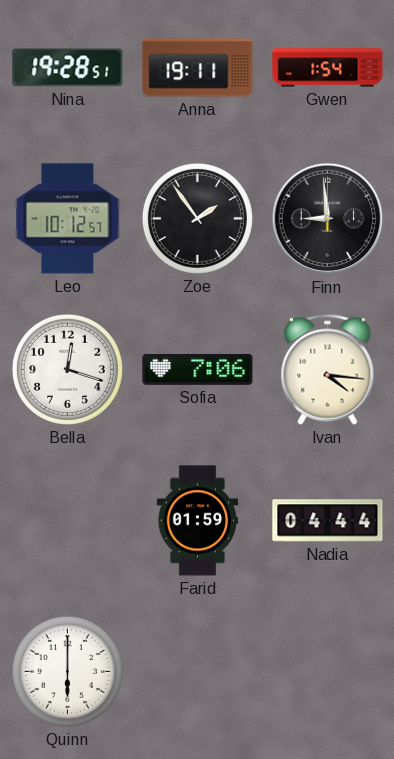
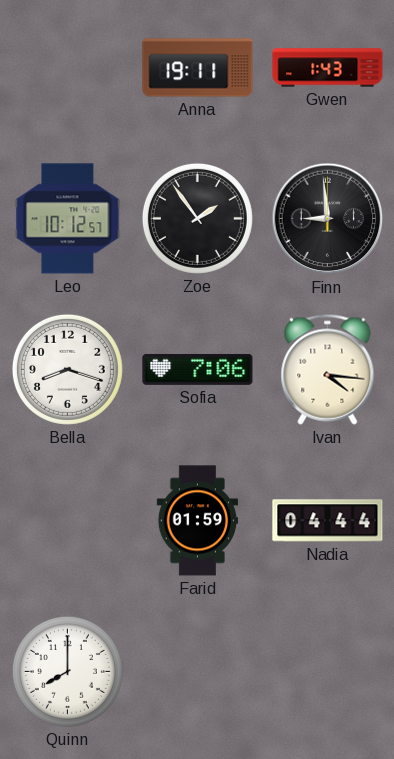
Nina: 19:28 -> none
Gwen: 1:54 -> 1:43
Bella: 12:18 -> 8:18
Quinn: 6:00 -> 8:00
